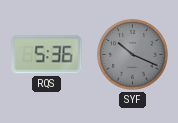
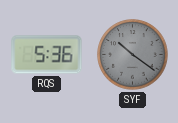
SYF: 10:19 -> 10:21
